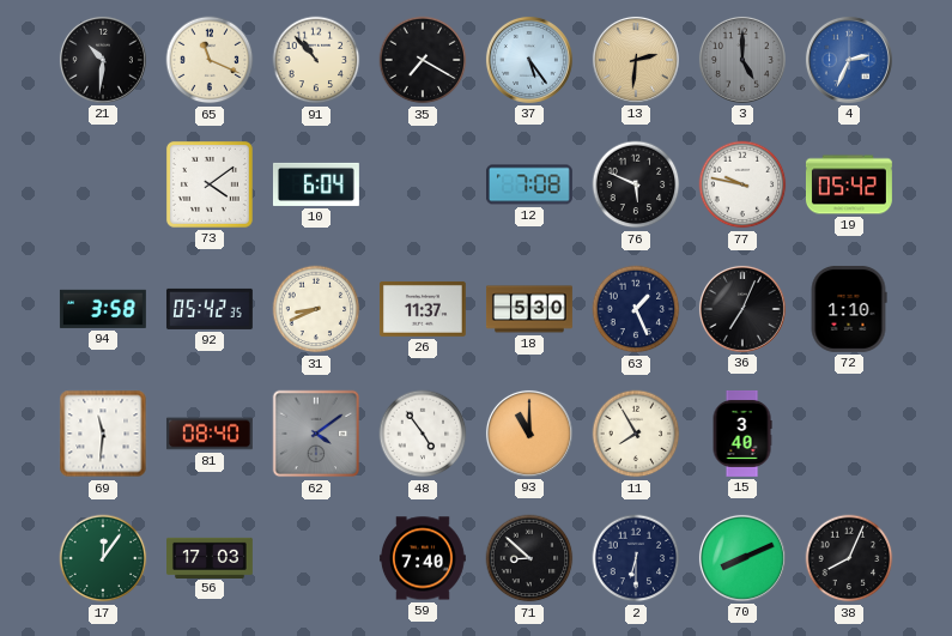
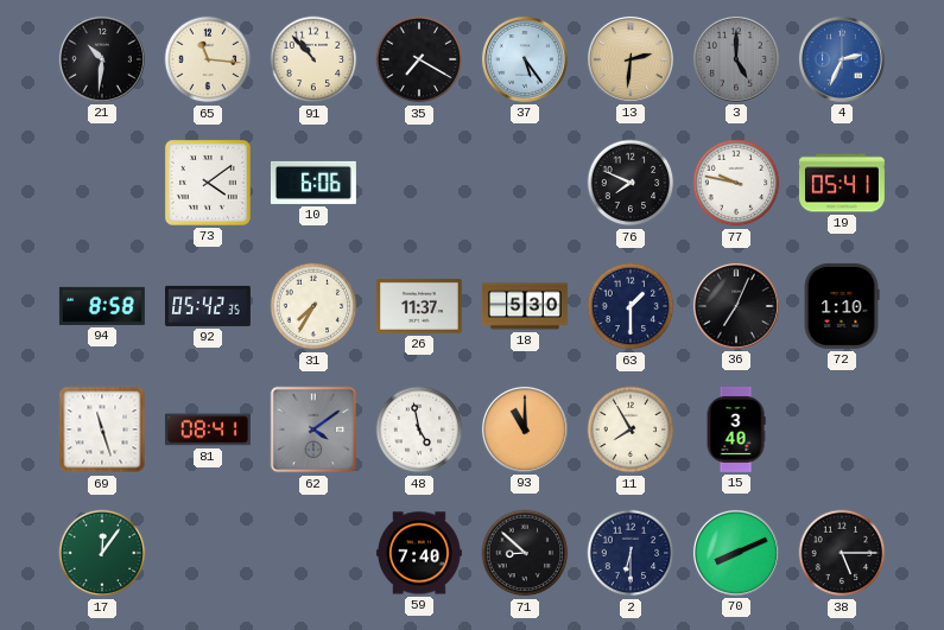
65: 11:19 -> 11:16
10: 6:04 -> 6:06
12: 7:08 -> none
76: 5:49 -> 7:49
19: 05:42 -> 05:41
94: 3:58 -> 8:58
31: 8:41 -> 7:35
63: 1:26 -> 1:30
69: 11:31 -> 11:27
81: 08:40 -> 08:41
48: 4:54 -> 4:58
56: 17:03 -> none
38: 8:04 -> 5:15
